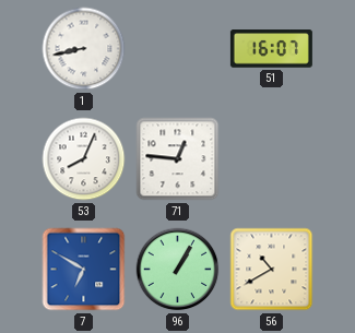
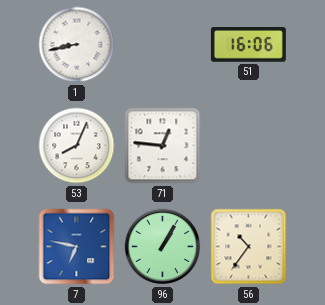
51: 16:07 -> 16:06
7: 6:50 -> 6:47
56: 10:40 -> 10:36
